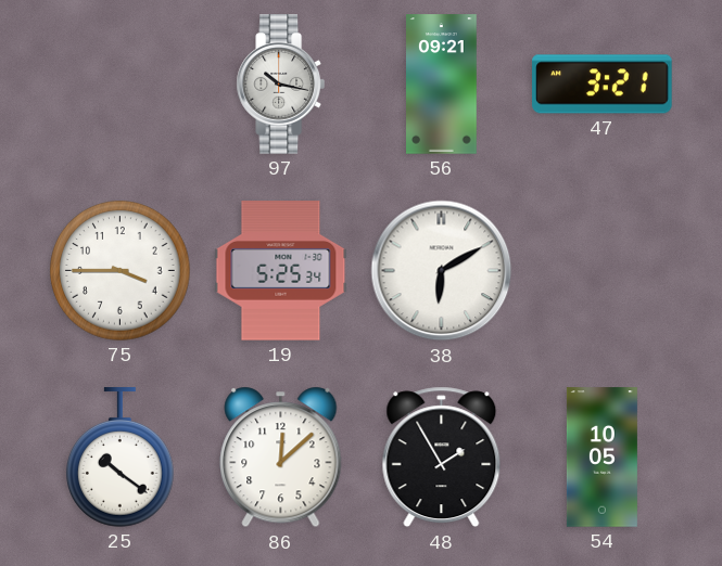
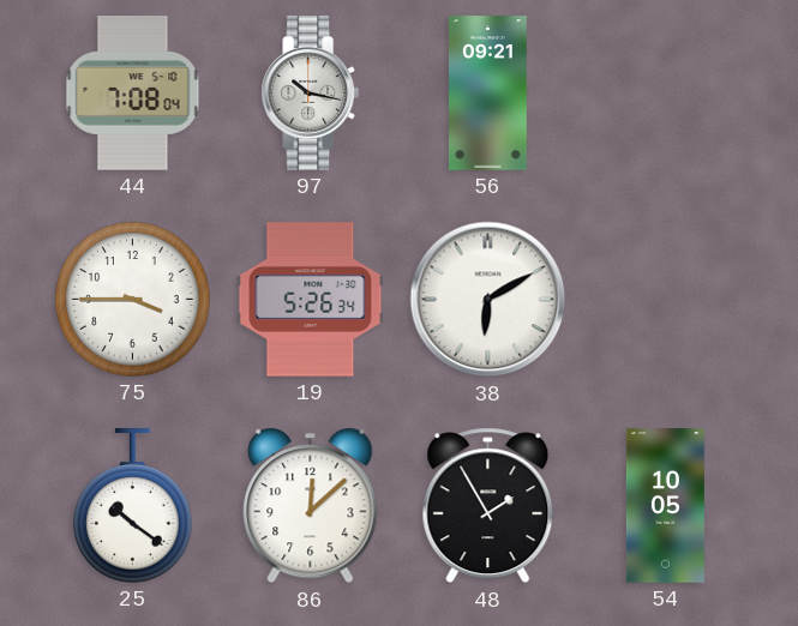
44: none -> 7:08
47: 3:21 -> none
19: 5:25 -> 5:26
